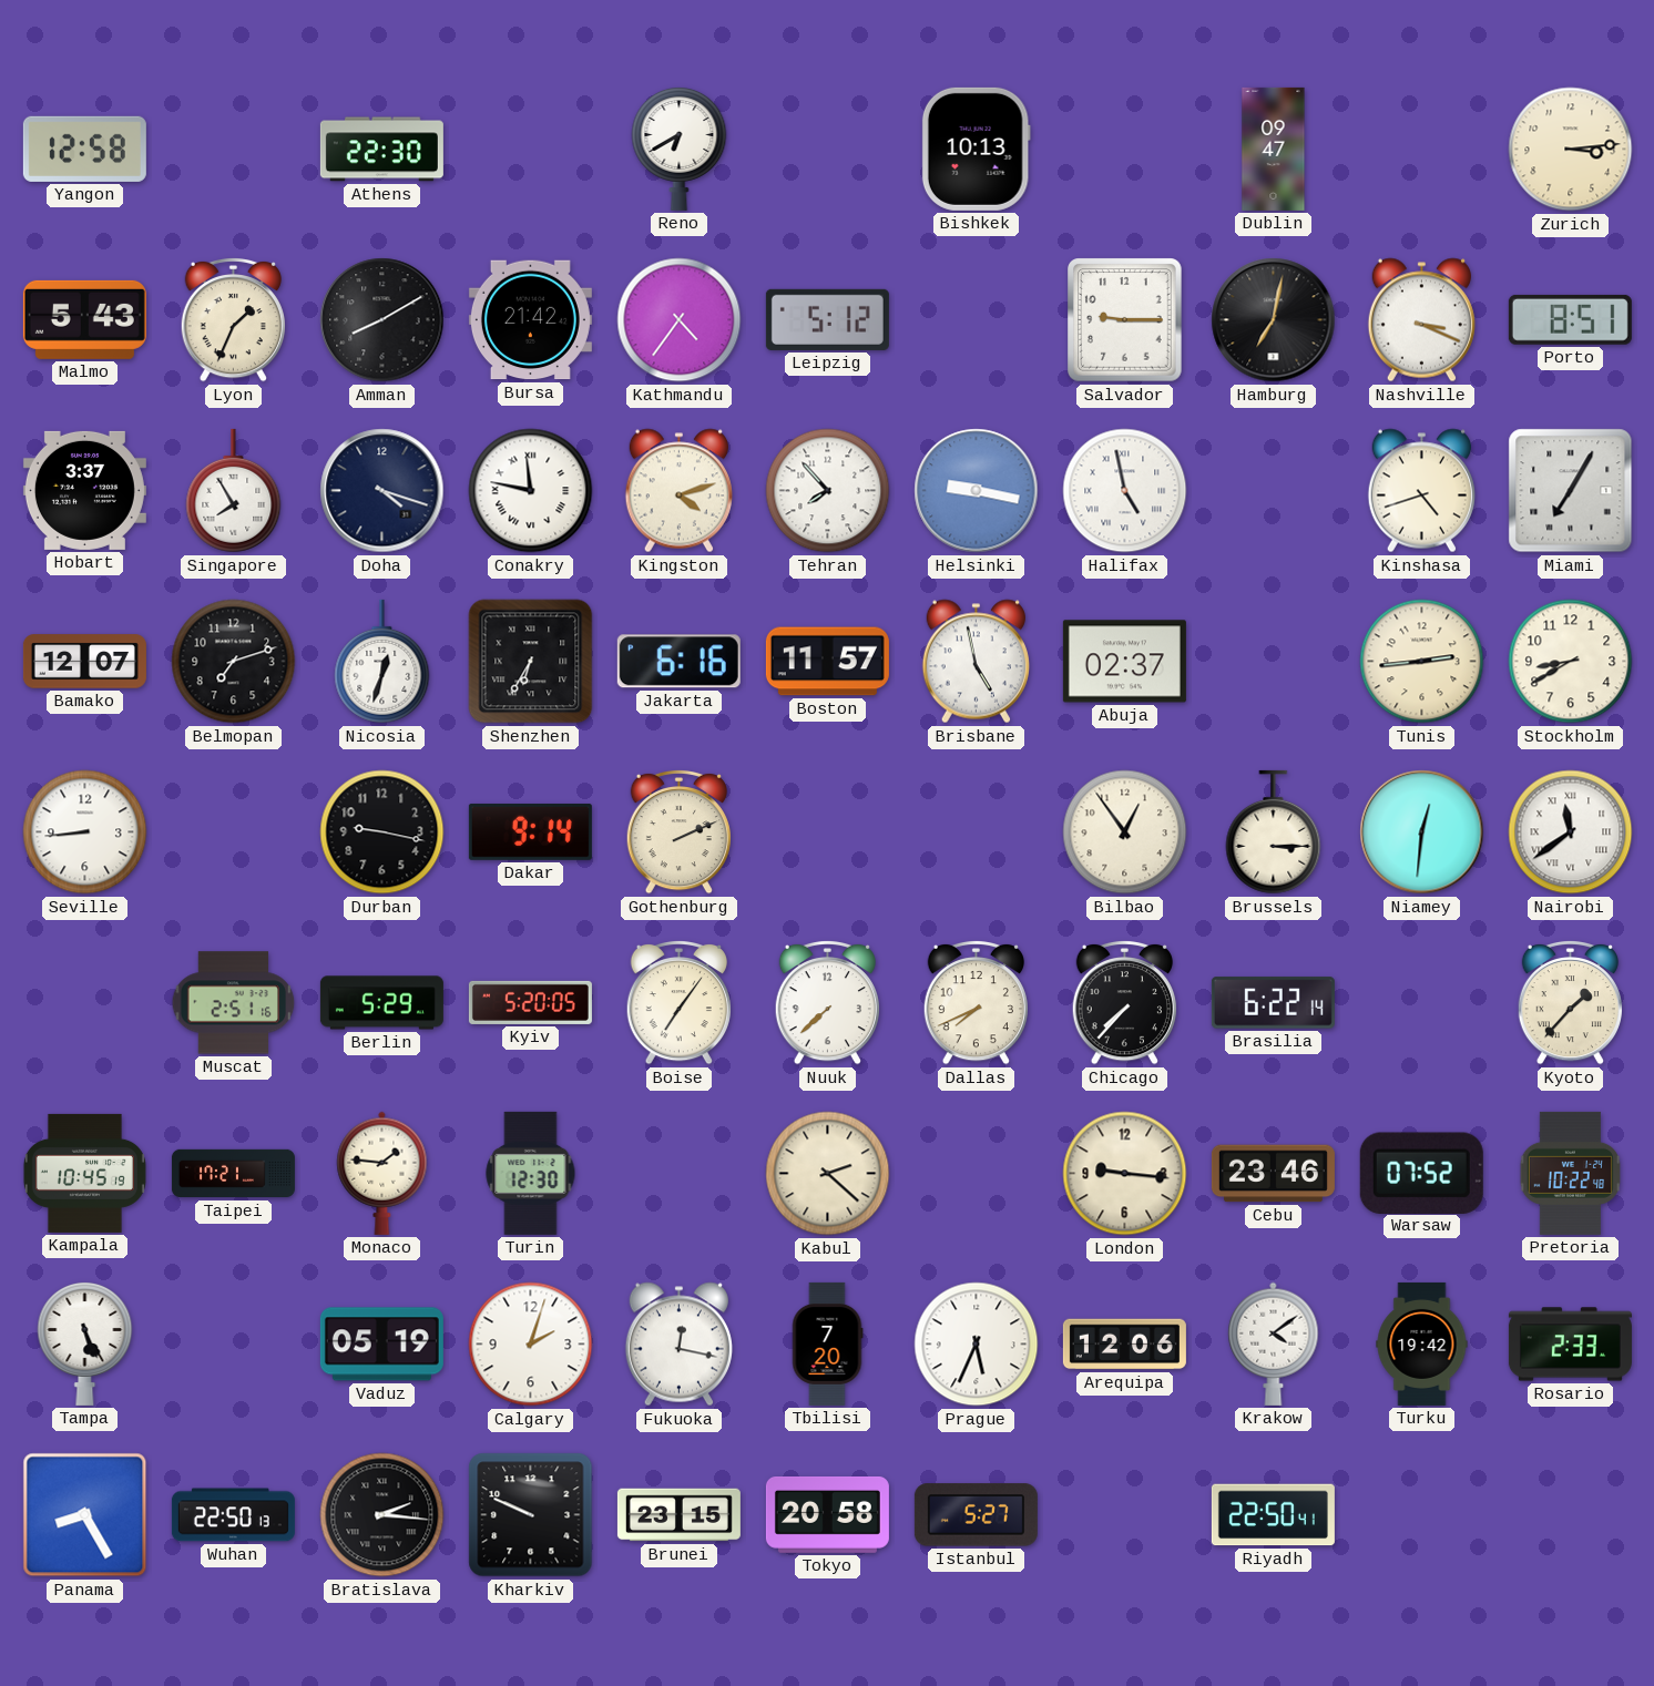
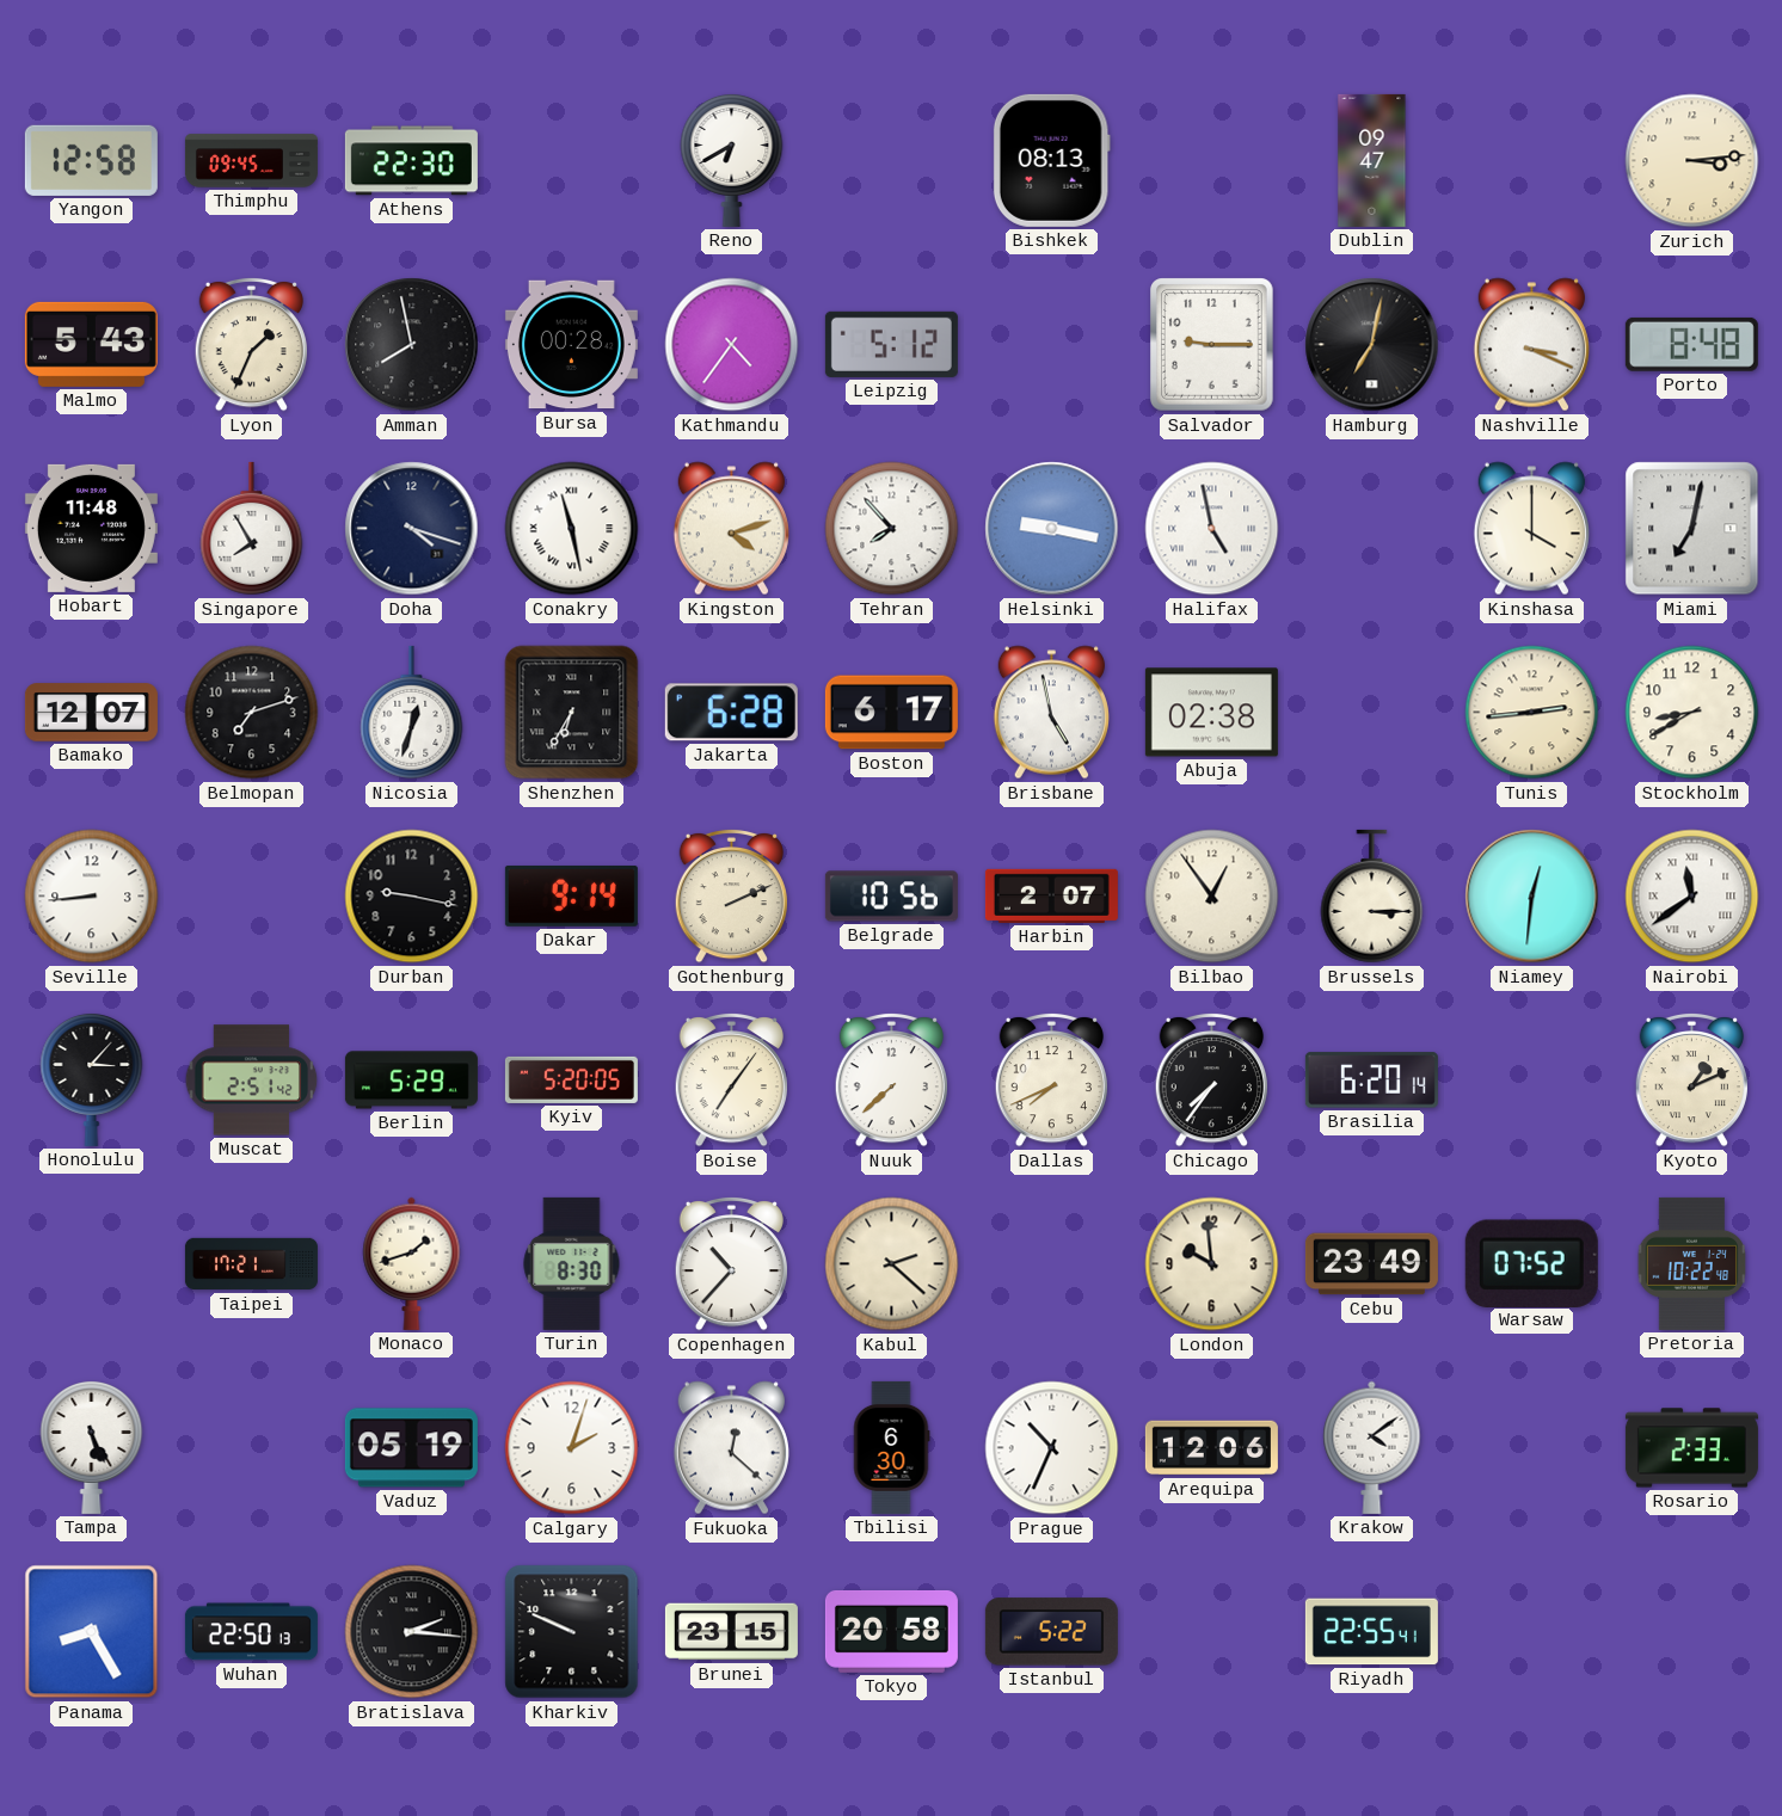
Thimphu: none -> 09:45
Bishkek: 10:13 -> 08:13
Amman: 8:10 -> 7:58
Bursa: 21:42 -> 00:28
Porto: 8:51 -> 8:48
Hobart: 3:37 -> 11:48
Conakry: 11:47 -> 11:28
Kinshasa: 4:42 -> 4:00
Miami: 7:05 -> 7:02
Jakarta: 6:16 -> 6:28
Boston: 11:57 -> 6:17
Abuja: 02:37 -> 02:38
Belgrade: none -> 10:56
Harbin: none -> 2:07
Honolulu: none -> 3:07
Muscat: 2:51:16 -> 2:51:42
Chicago: 7:37 -> 7:36
Brasilia: 6:22 -> 6:20
Kyoto: 1:37 -> 1:11
Kampala: 10:45 -> none
Monaco: 1:46 -> 1:42
Turin: 12:30 -> 8:30
Copenhagen: none -> 10:37
London: 9:16 -> 9:59
Cebu: 23:46 -> 23:49
Fukuoka: 12:17 -> 12:22
Tbilisi: 7:20 -> 6:30
Prague: 5:34 -> 10:34
Turku: 19:42 -> none
Istanbul: 5:27 -> 5:22
Riyadh: 22:50 -> 22:55
